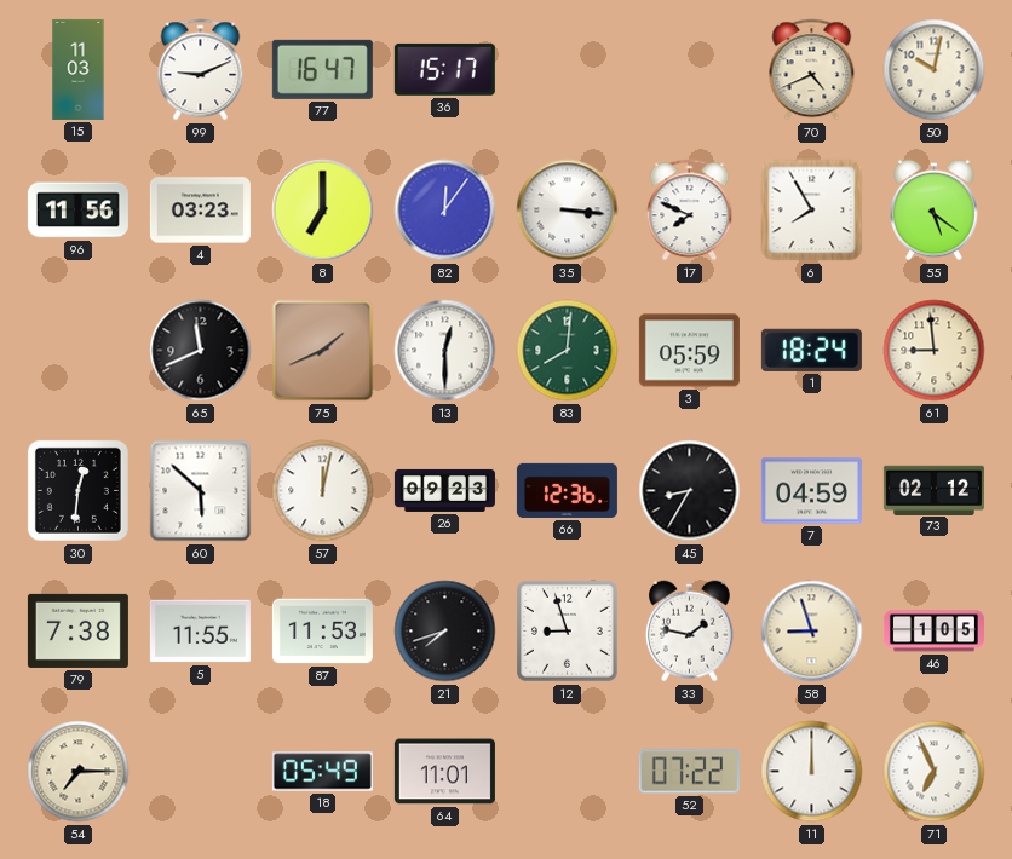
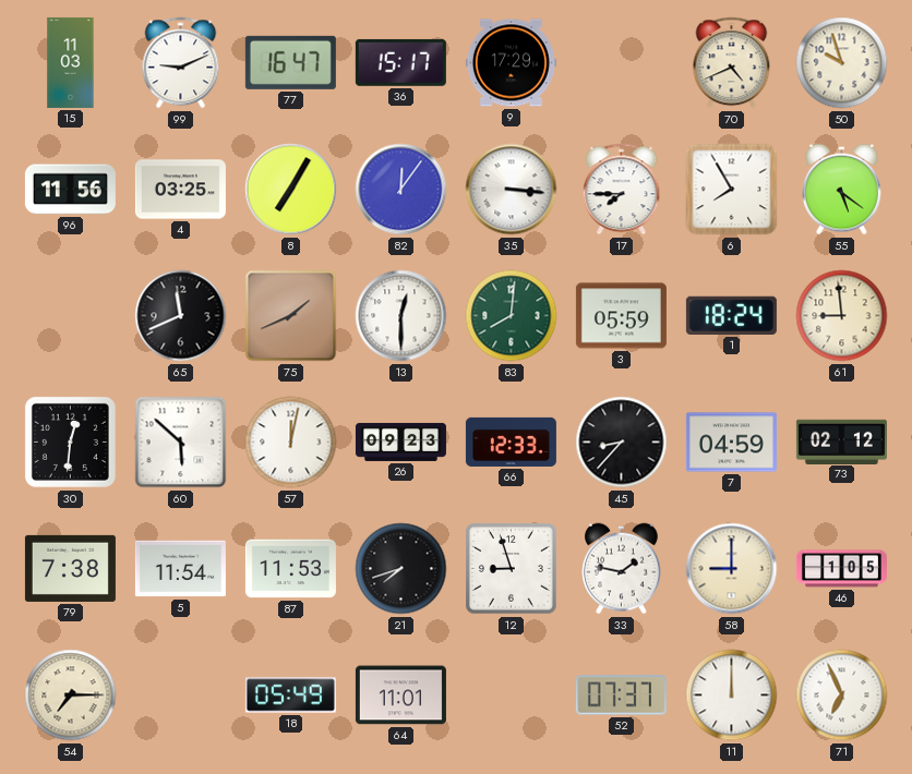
9: none -> 17:29
50: 10:02 -> 9:57
4: 03:23 -> 03:25
8: 7:00 -> 7:05
17: 7:49 -> 7:45
66: 12:36 -> 12:33
45: 8:35 -> 8:37
5: 11:55 -> 11:54
58: 8:57 -> 9:00
52: 07:22 -> 07:37
